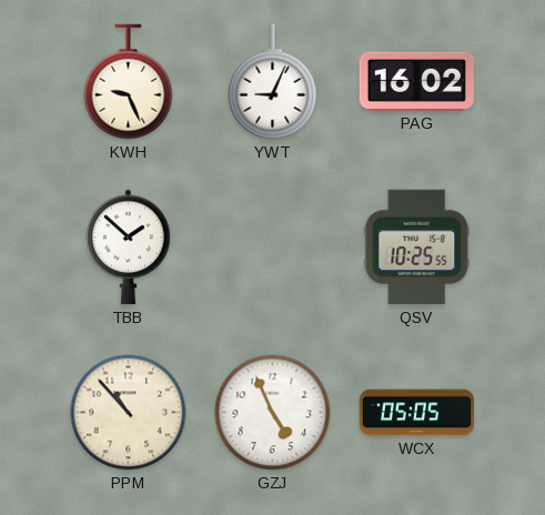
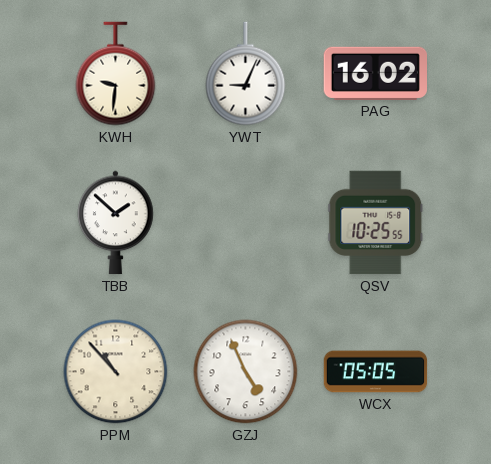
KWH: 9:26 -> 9:31
